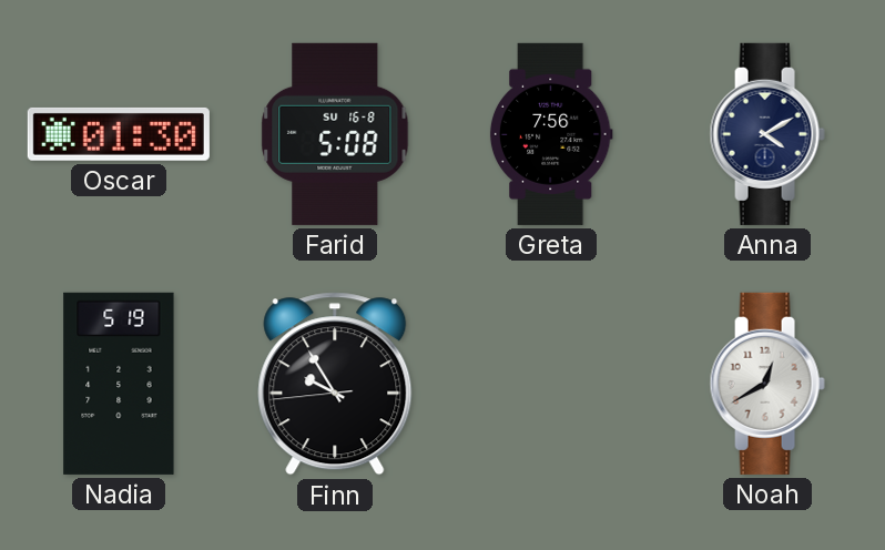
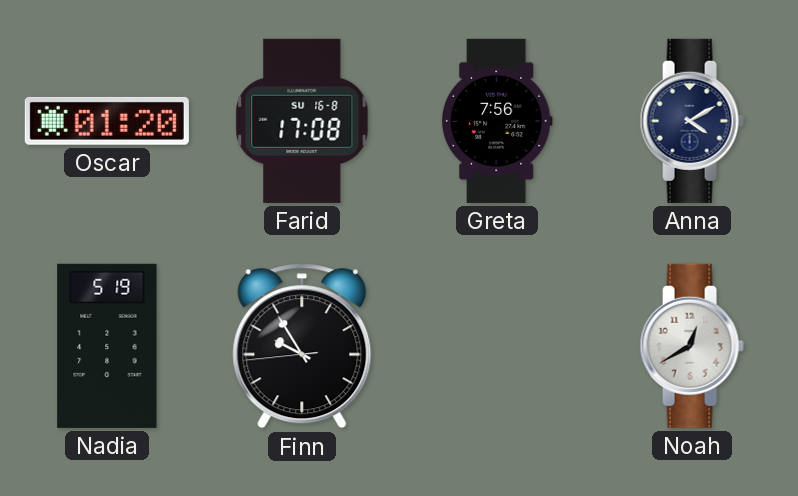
Oscar: 01:30 -> 01:20
Farid: 5:08 -> 17:08
